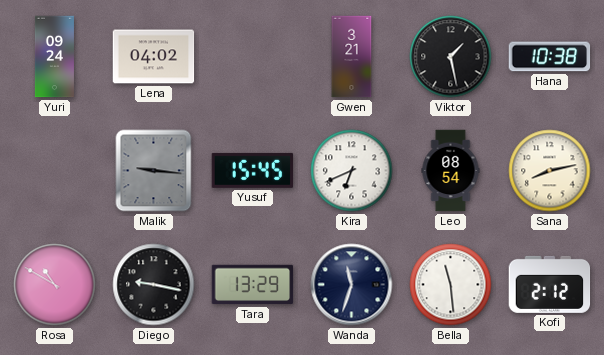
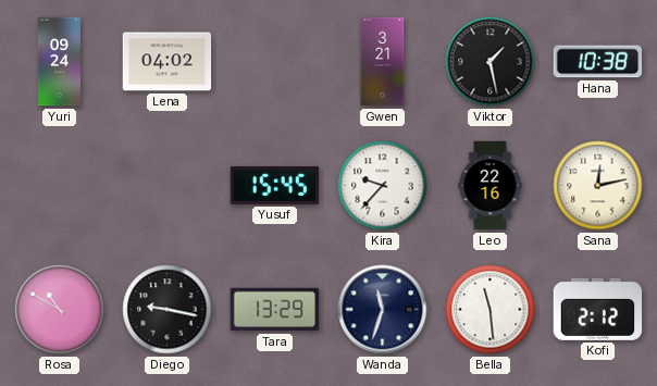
Malik: 9:16 -> none
Kira: 6:41 -> 9:37
Leo: 08:54 -> 22:16
Sana: 8:13 -> 12:13
